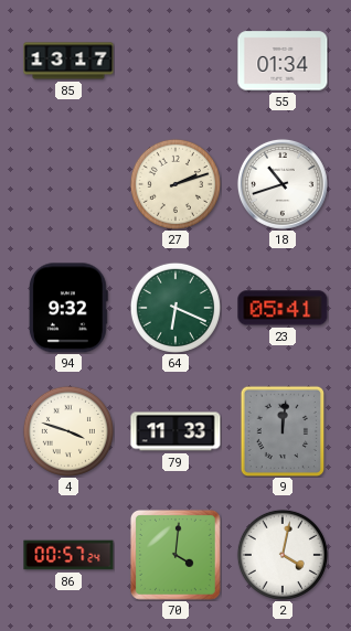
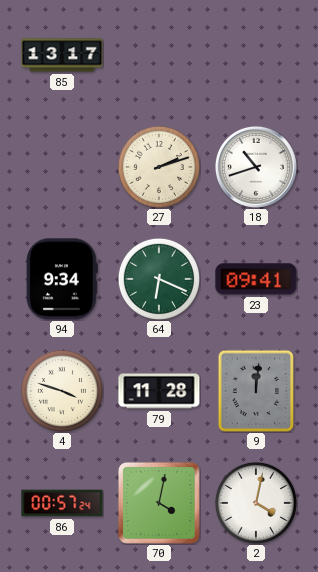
55: 01:34 -> none
94: 9:32 -> 9:34
23: 05:41 -> 09:41
79: 11:33 -> 11:28
70: 4:01 -> 4:02
